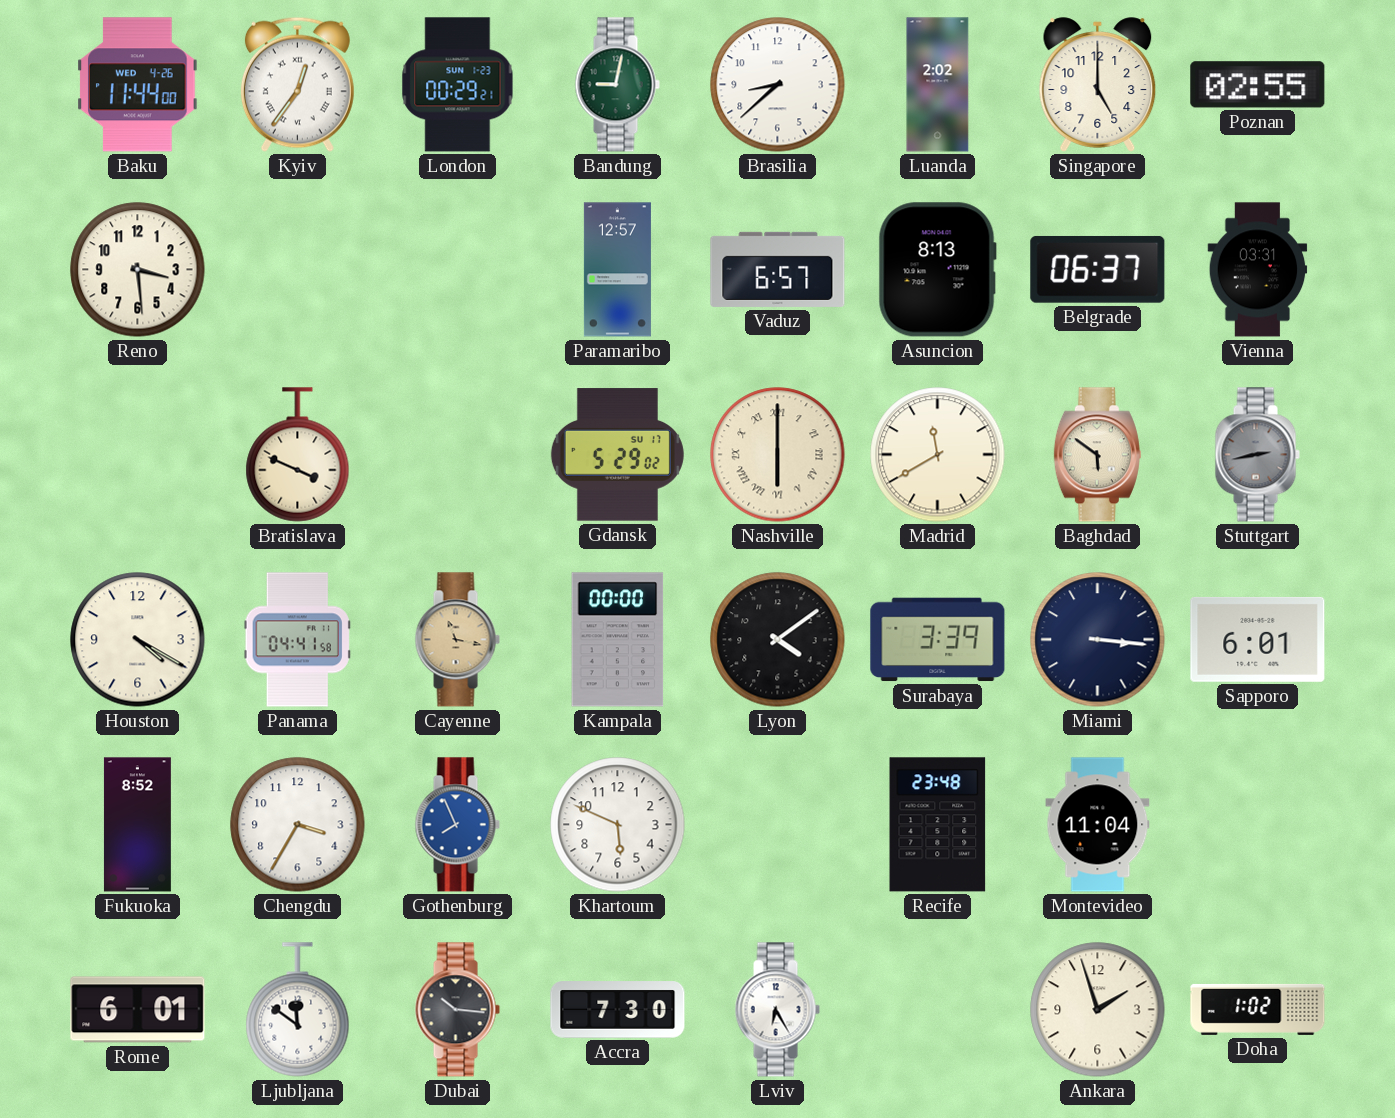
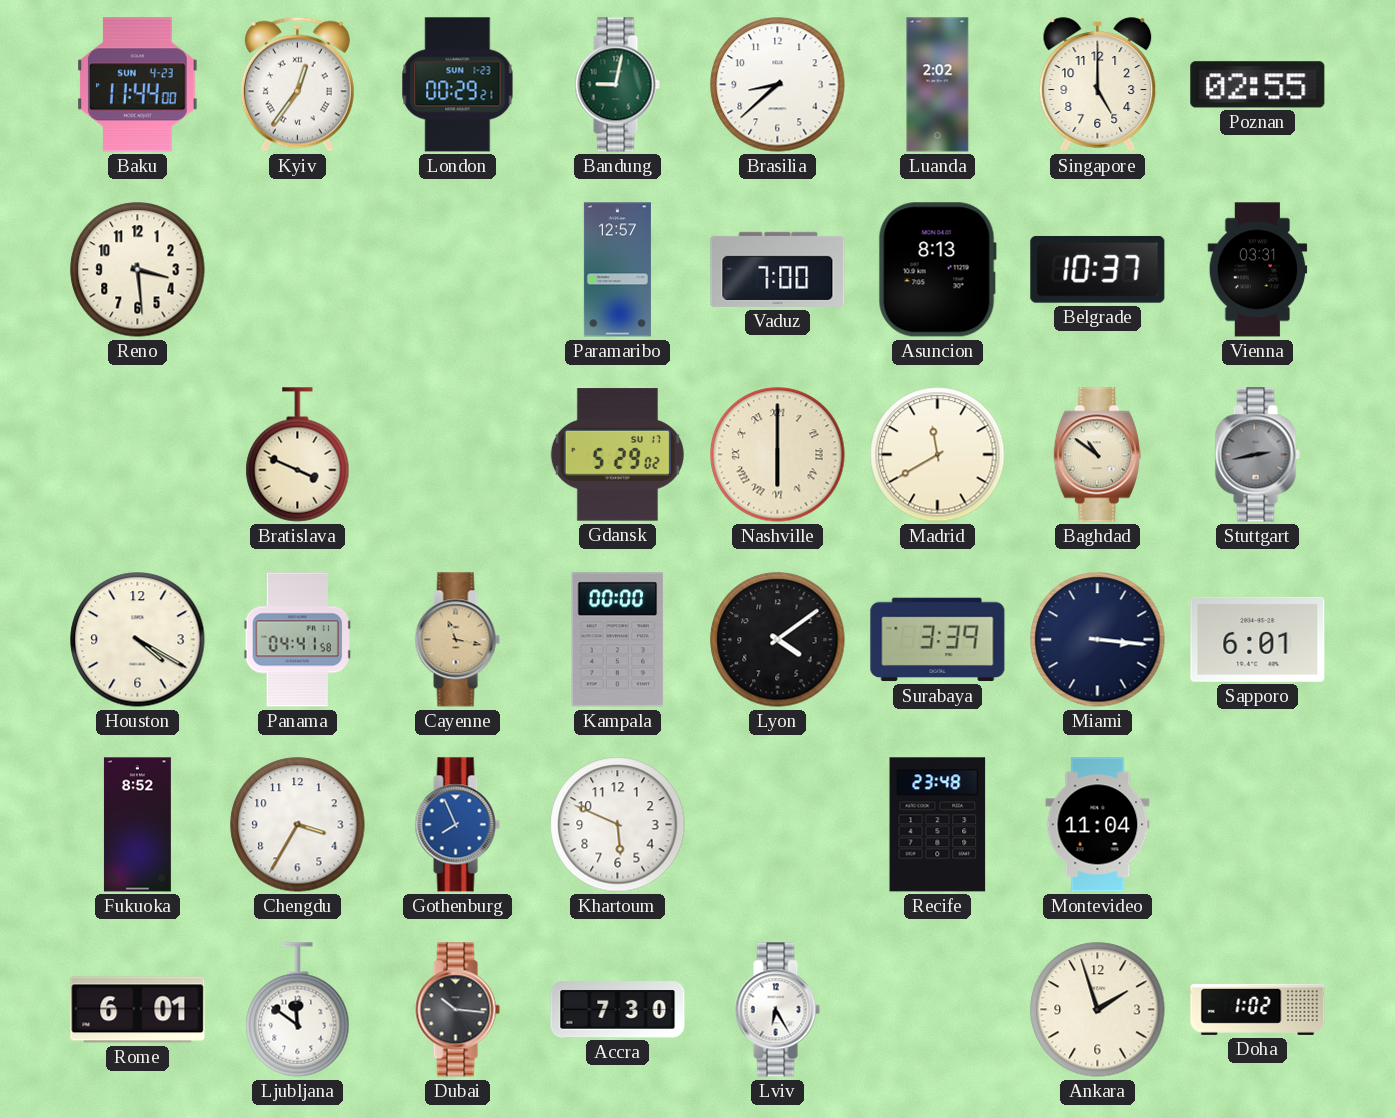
Baku date: WED 4-26 -> SUN 4-23
Vaduz: 6:57 -> 7:00
Belgrade: 06:37 -> 10:37
Baghdad: 5:51 -> 10:51
